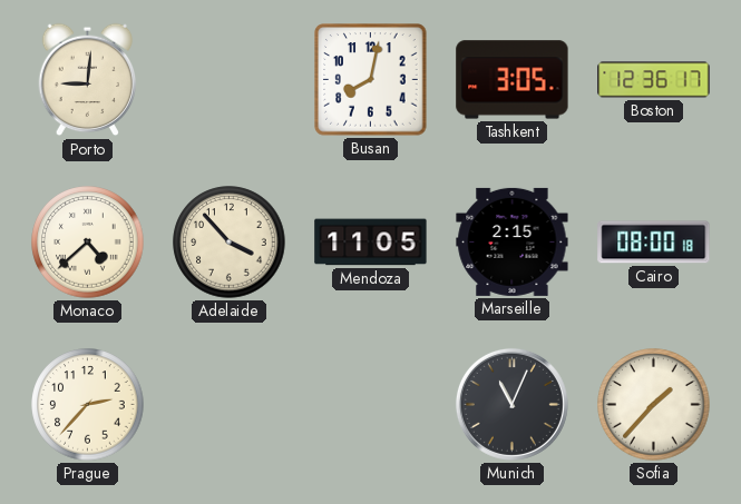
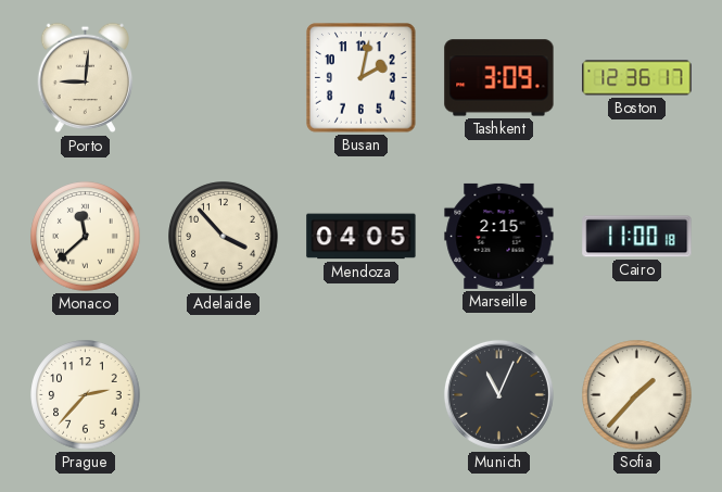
Busan: 8:02 -> 2:02
Tashkent: 3:05 -> 3:09
Monaco: 4:38 -> 11:38
Mendoza: 11:05 -> 04:05
Cairo: 08:00 -> 11:00
